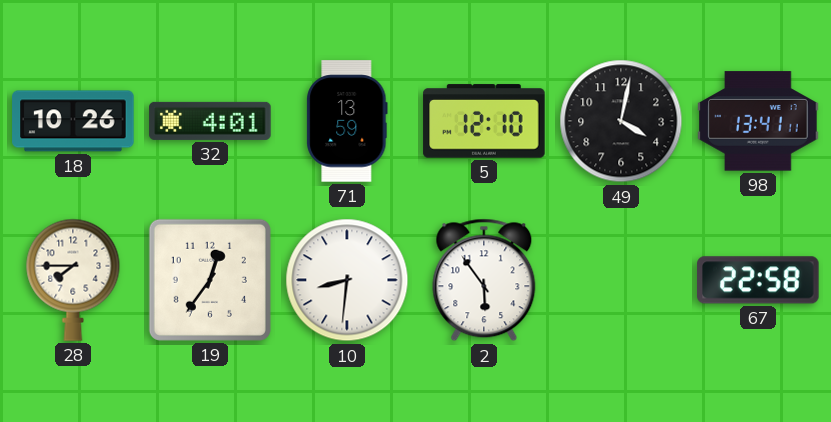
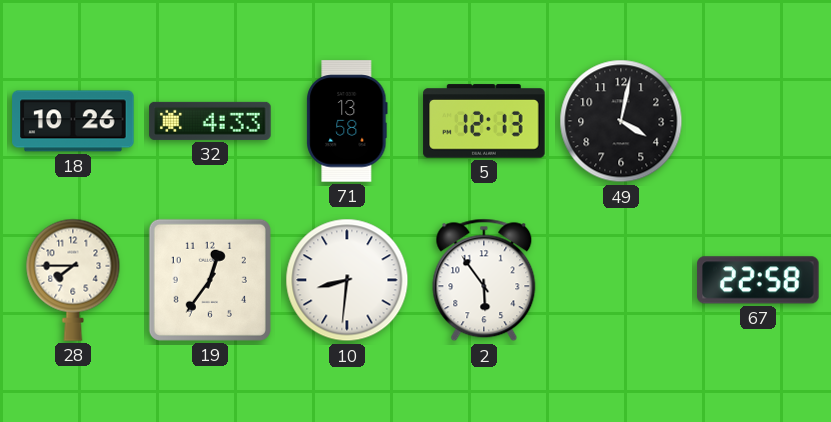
32: 4:01 -> 4:33
71: 13:59 -> 13:58
5: 12:10 -> 12:13
98: 13:41 -> none
